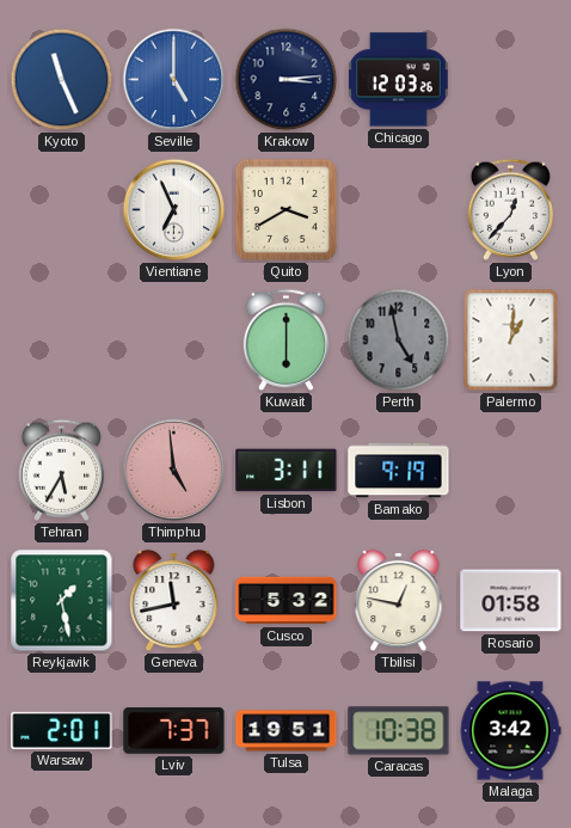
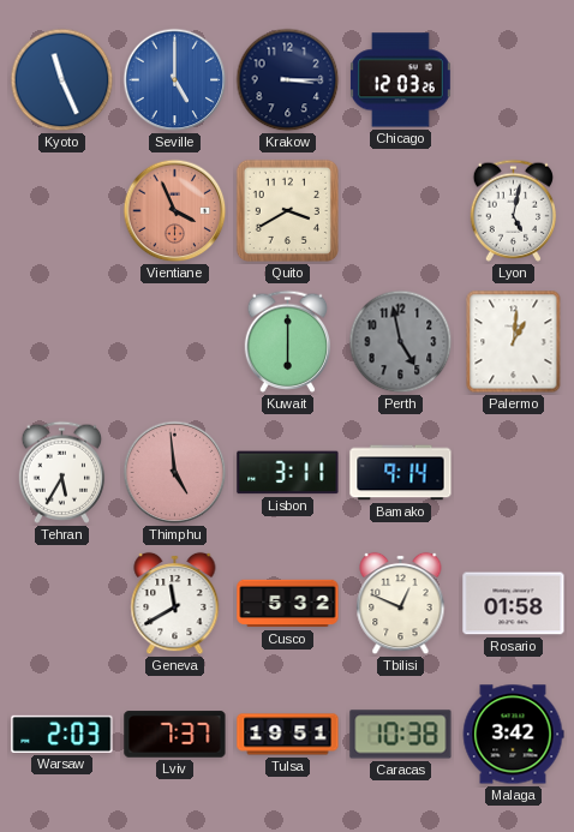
Krakow: 3:14 -> 3:15
Vientiane: 6:56 -> 3:56
Vientiane dial: white -> salmon
Lyon: 12:37 -> 5:02
Bamako: 9:19 -> 9:14
Reykjavik: 1:28 -> none
Geneva: 11:43 -> 11:40
Tbilisi: 12:47 -> 12:49
Warsaw: 2:01 -> 2:03
